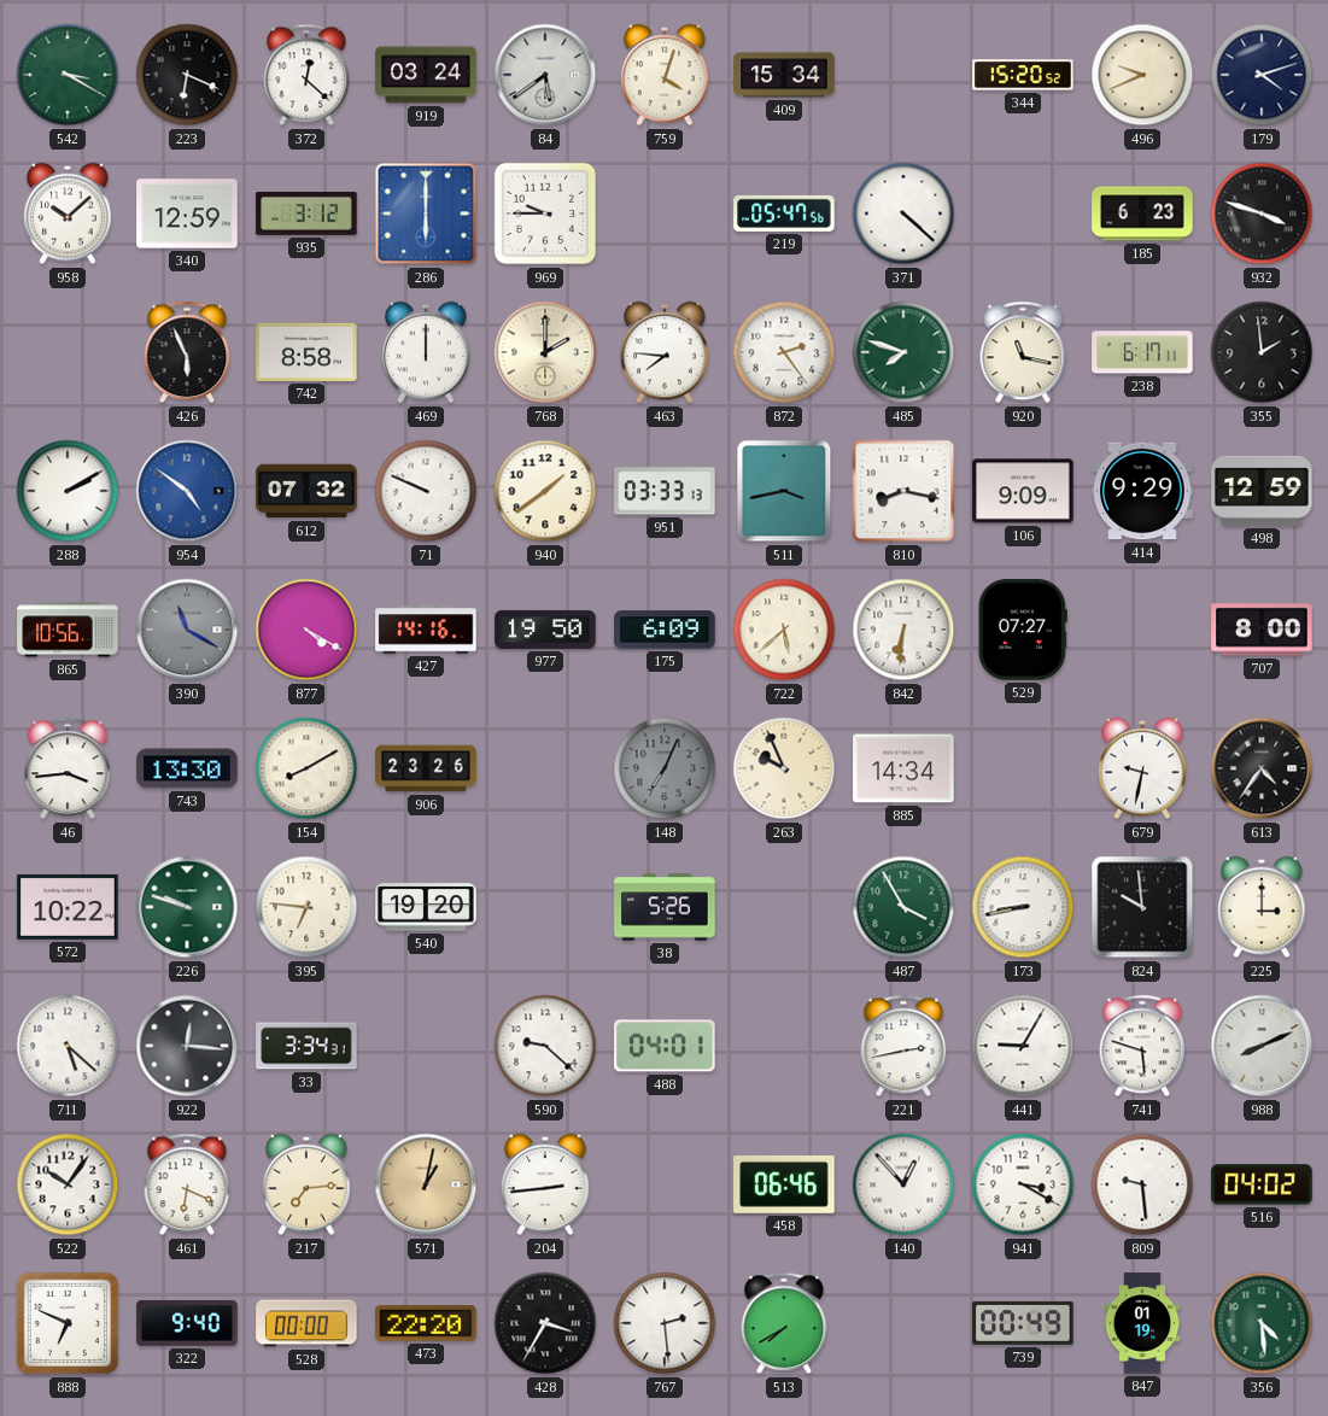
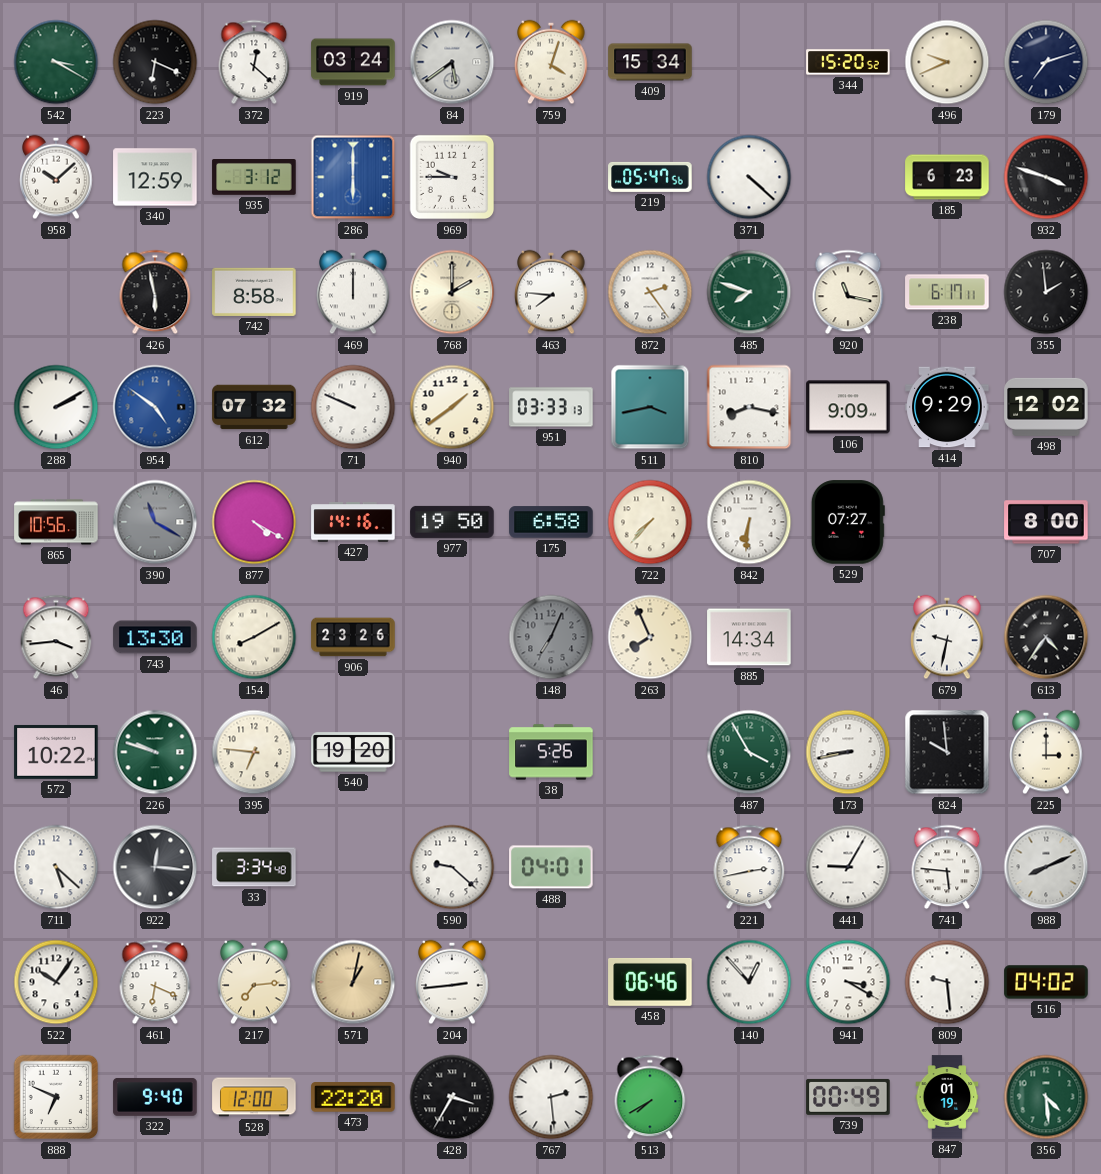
179: 4:12 -> 7:12
426: 5:56 -> 5:58
498: 12:59 -> 12:02
175: 6:09 -> 6:58
722: 5:38 -> 7:37
263: 9:56 -> 7:56
33: 3:34:31 -> 3:34:48
741: 5:48 -> 5:46
528: 00:00 -> 12:00
